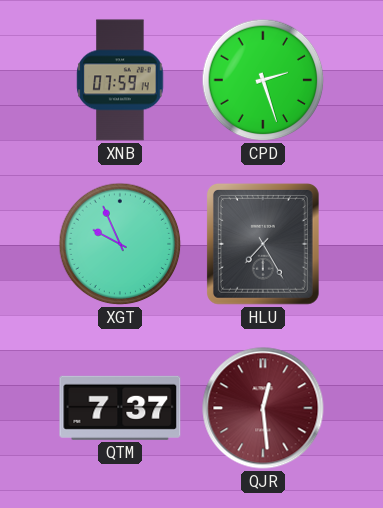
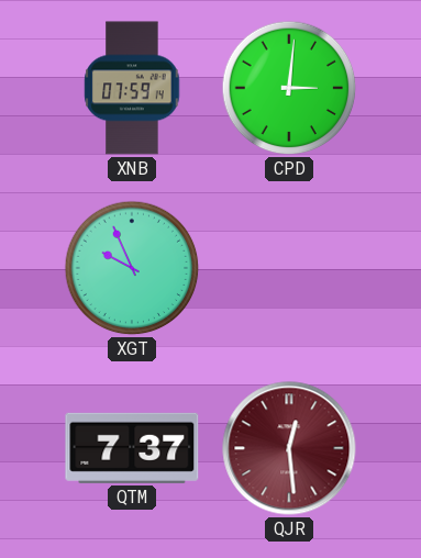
CPD: 2:27 -> 3:01
HLU: 7:25 -> none
